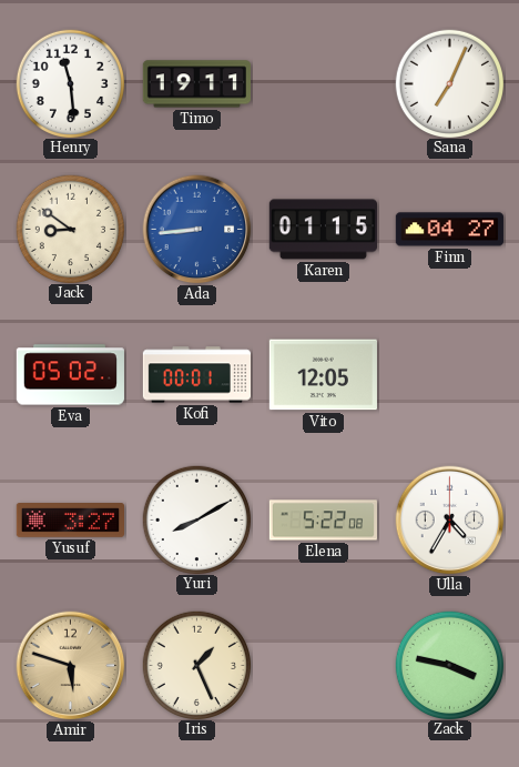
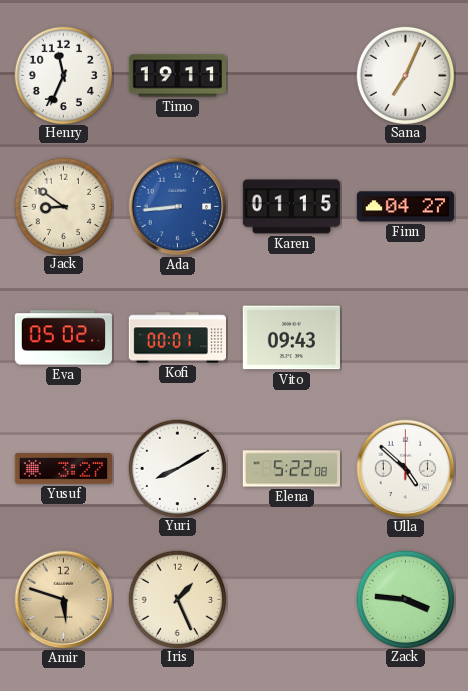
Henry: 11:29 -> 11:34
Vito: 12:05 -> 09:43
Ulla: 4:35 -> 4:52
Zack: 3:47 -> 3:46
